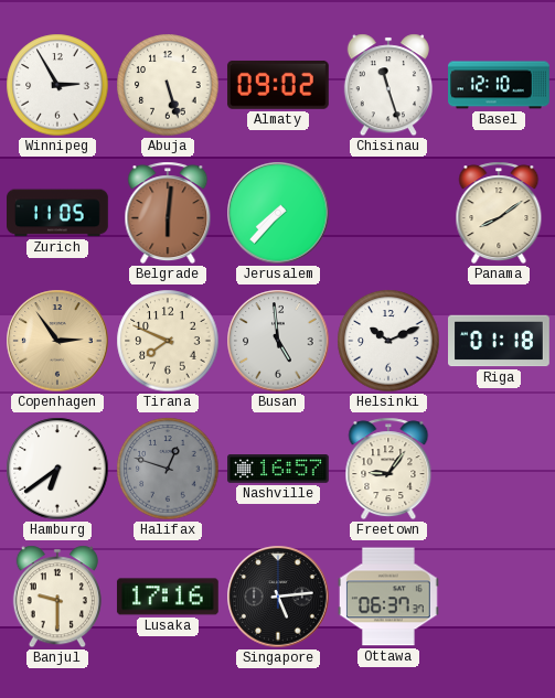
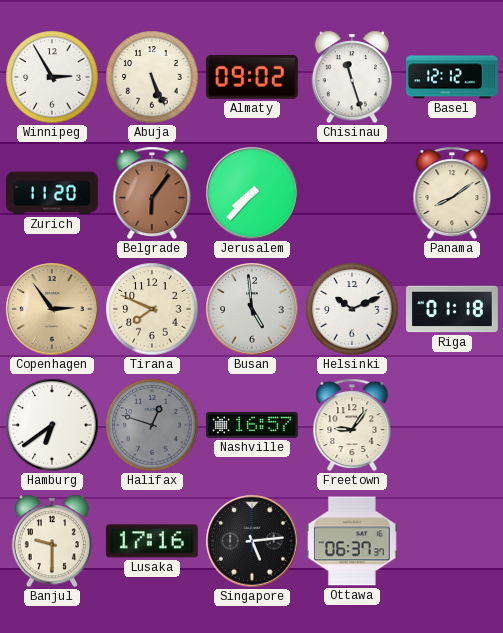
Abuja: 5:27 -> 5:26
Basel: 12:10 -> 12:12
Zurich: 11:05 -> 11:20
Belgrade: 6:01 -> 6:06
